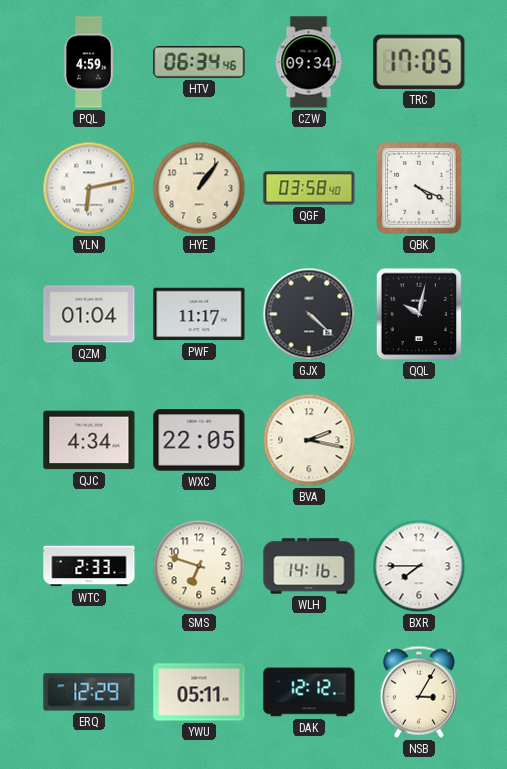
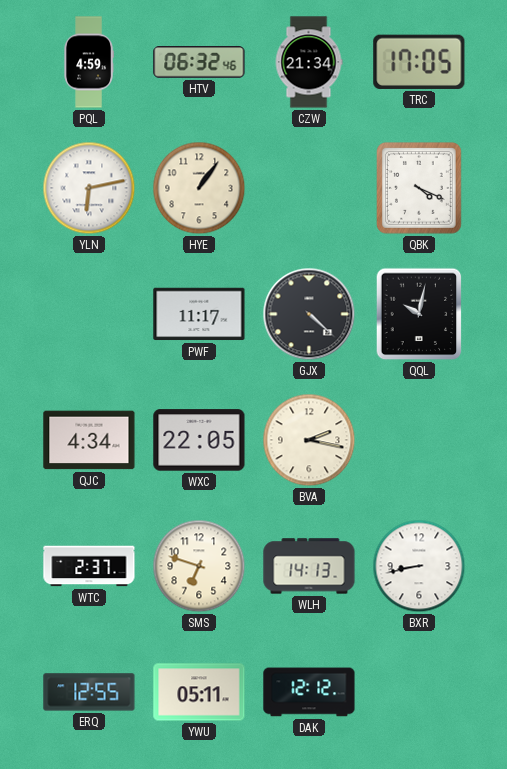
HTV: 06:34 -> 06:32
CZW: 09:34 -> 21:34
QGF: 03:58 -> none
QZM: 01:04 -> none
WTC: 2:33 -> 2:37
WLH: 14:16 -> 14:13
BXR: 7:45 -> 8:43
ERQ: 12:29 -> 12:55
NSB: 3:05 -> none
